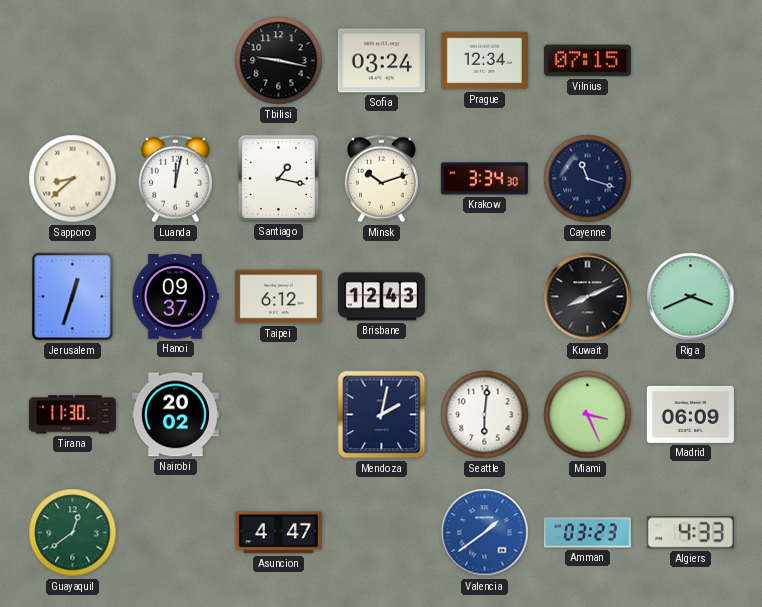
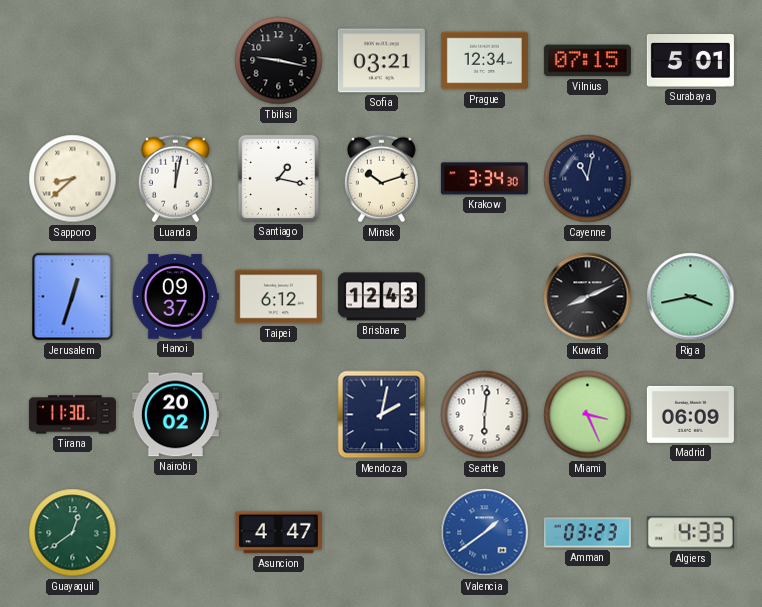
Sofia: 03:24 -> 03:21
Surabaya: none -> 5:01
Cayenne: 11:18 -> 11:02
Riga: 3:41 -> 3:43
